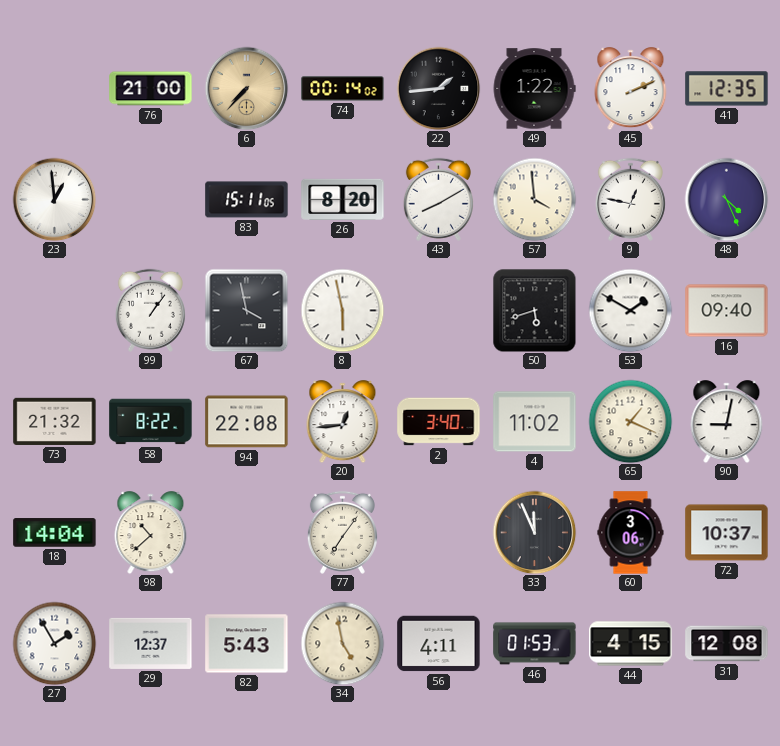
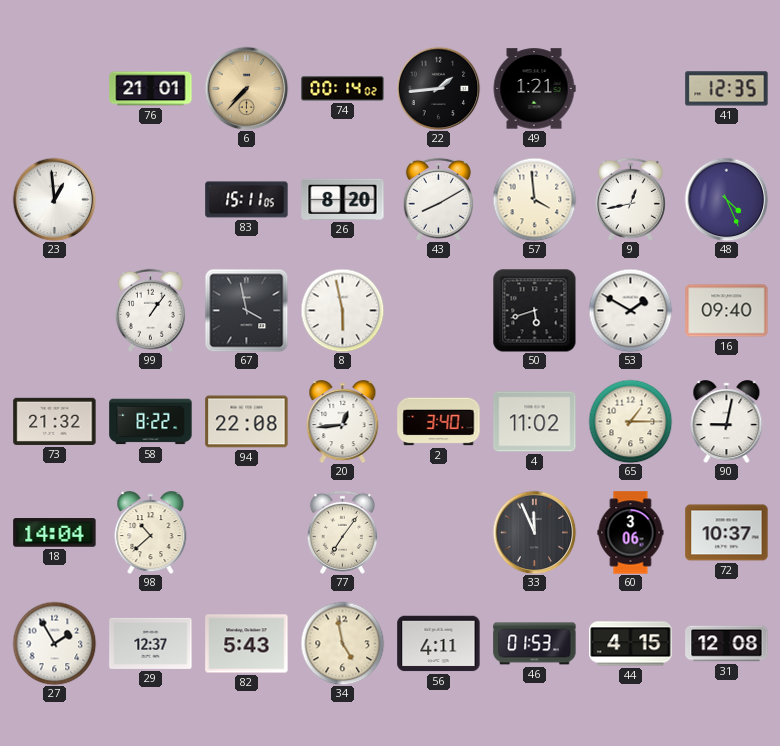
76: 21:00 -> 21:01
49: 1:22 -> 1:21
45: 2:11 -> none
9: 12:47 -> 12:43
65: 1:19 -> 1:15
